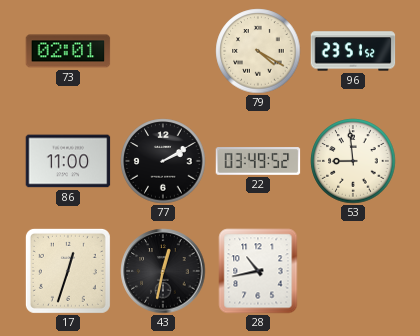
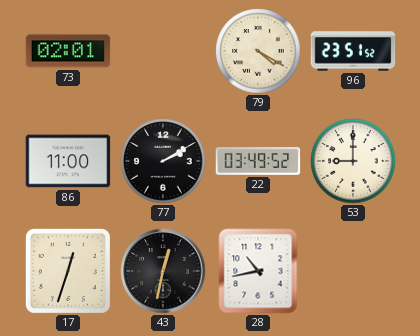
53: 8:59 -> 9:00
